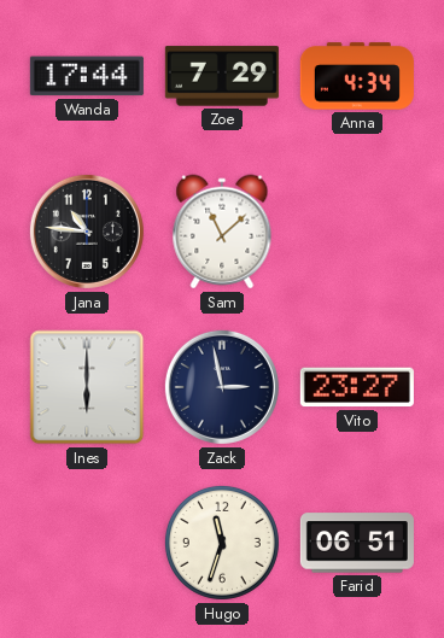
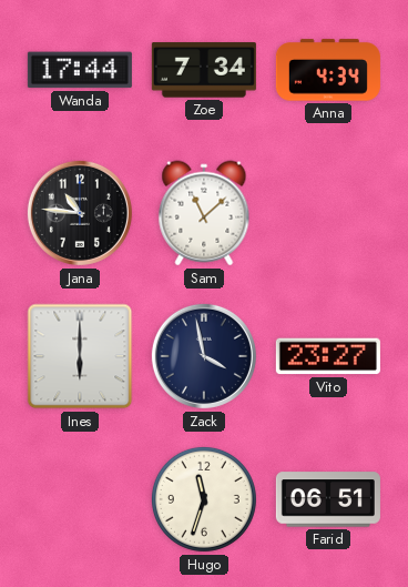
Zoe: 7:29 -> 7:34
Zack: 2:58 -> 3:58
